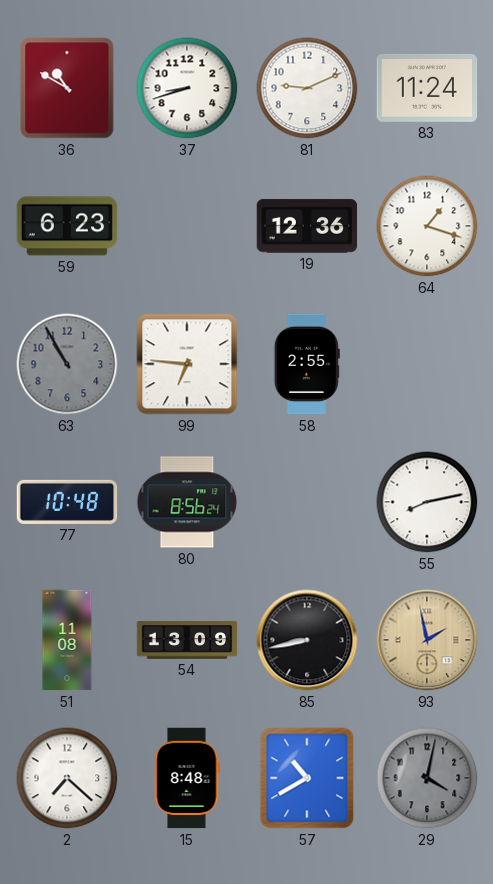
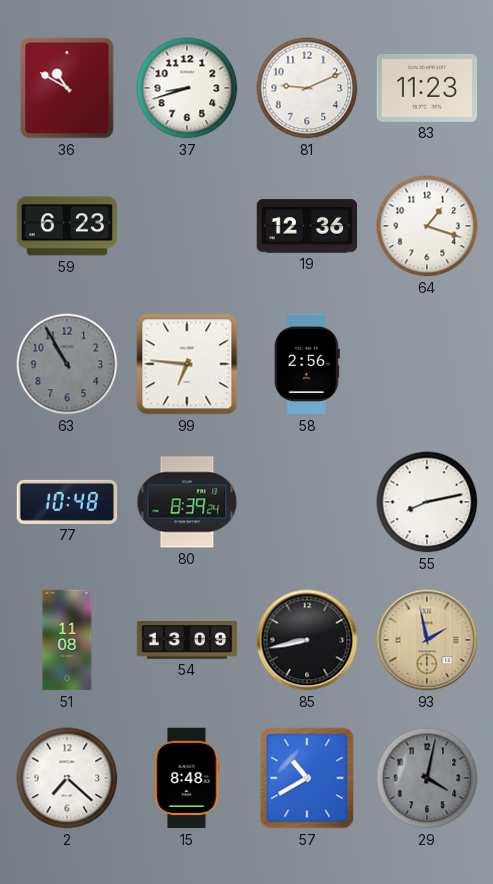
83: 11:24 -> 11:23
58: 2:55 -> 2:56
80: 8:56 -> 8:39
